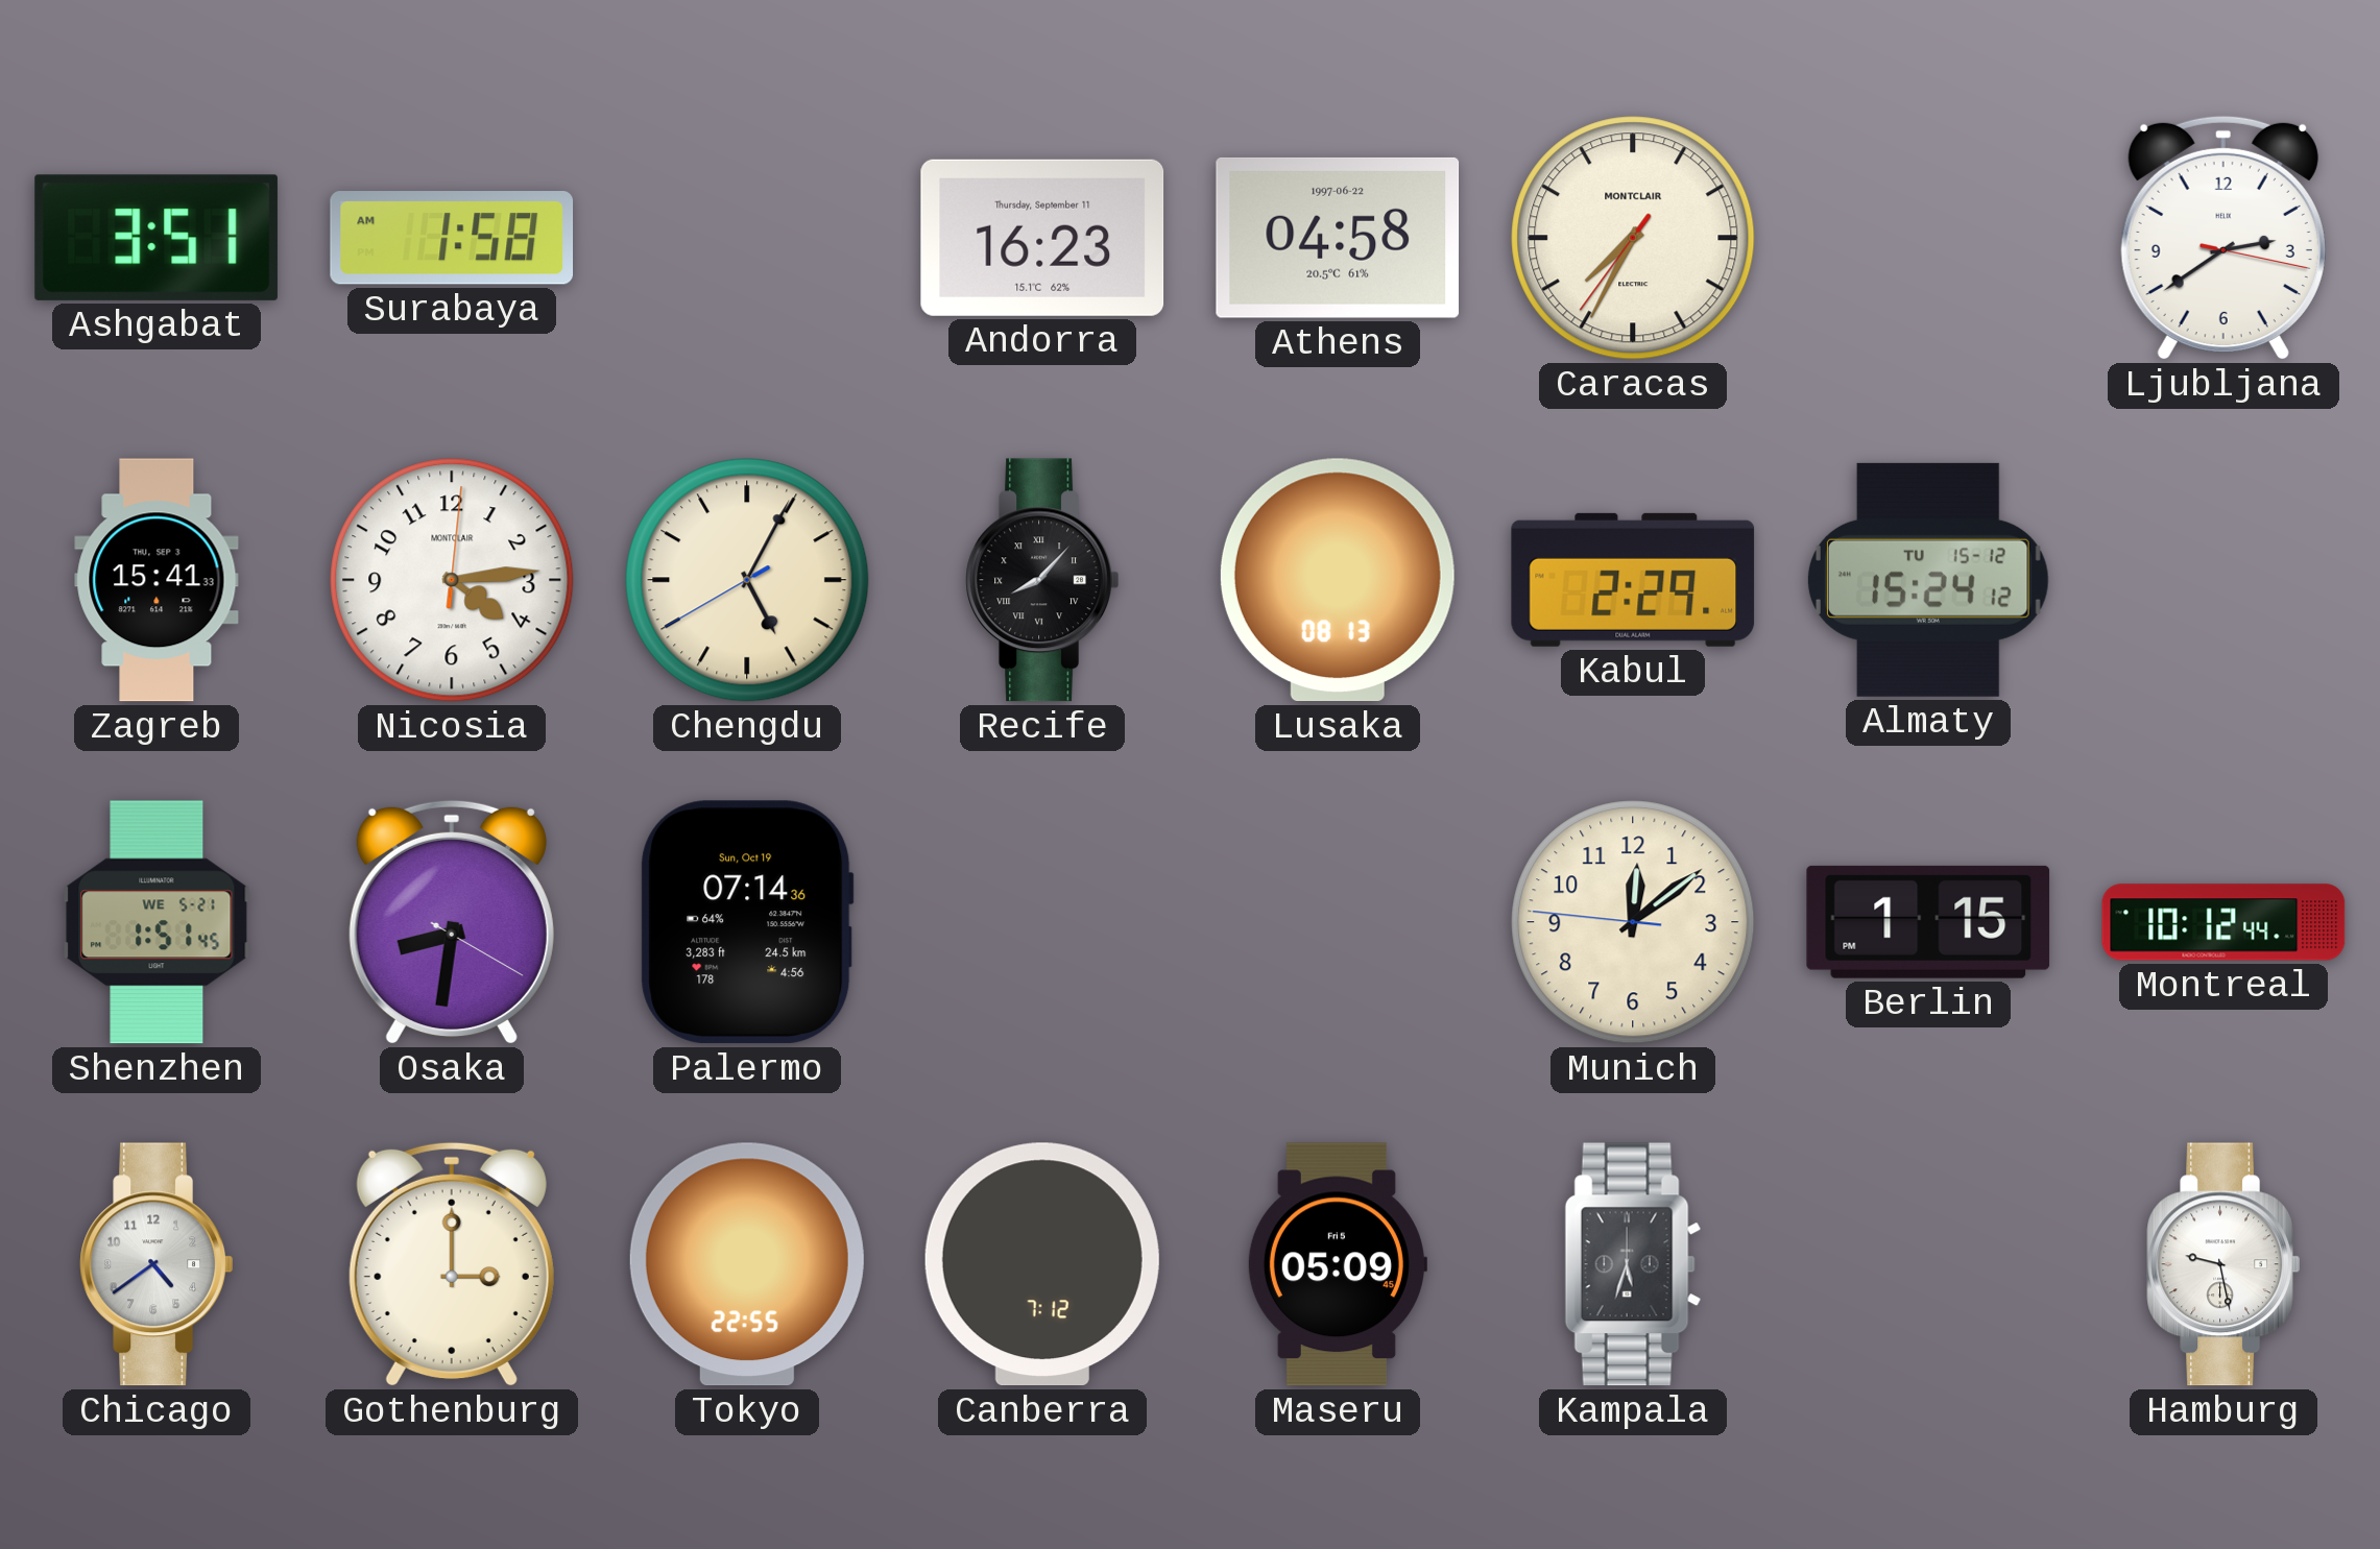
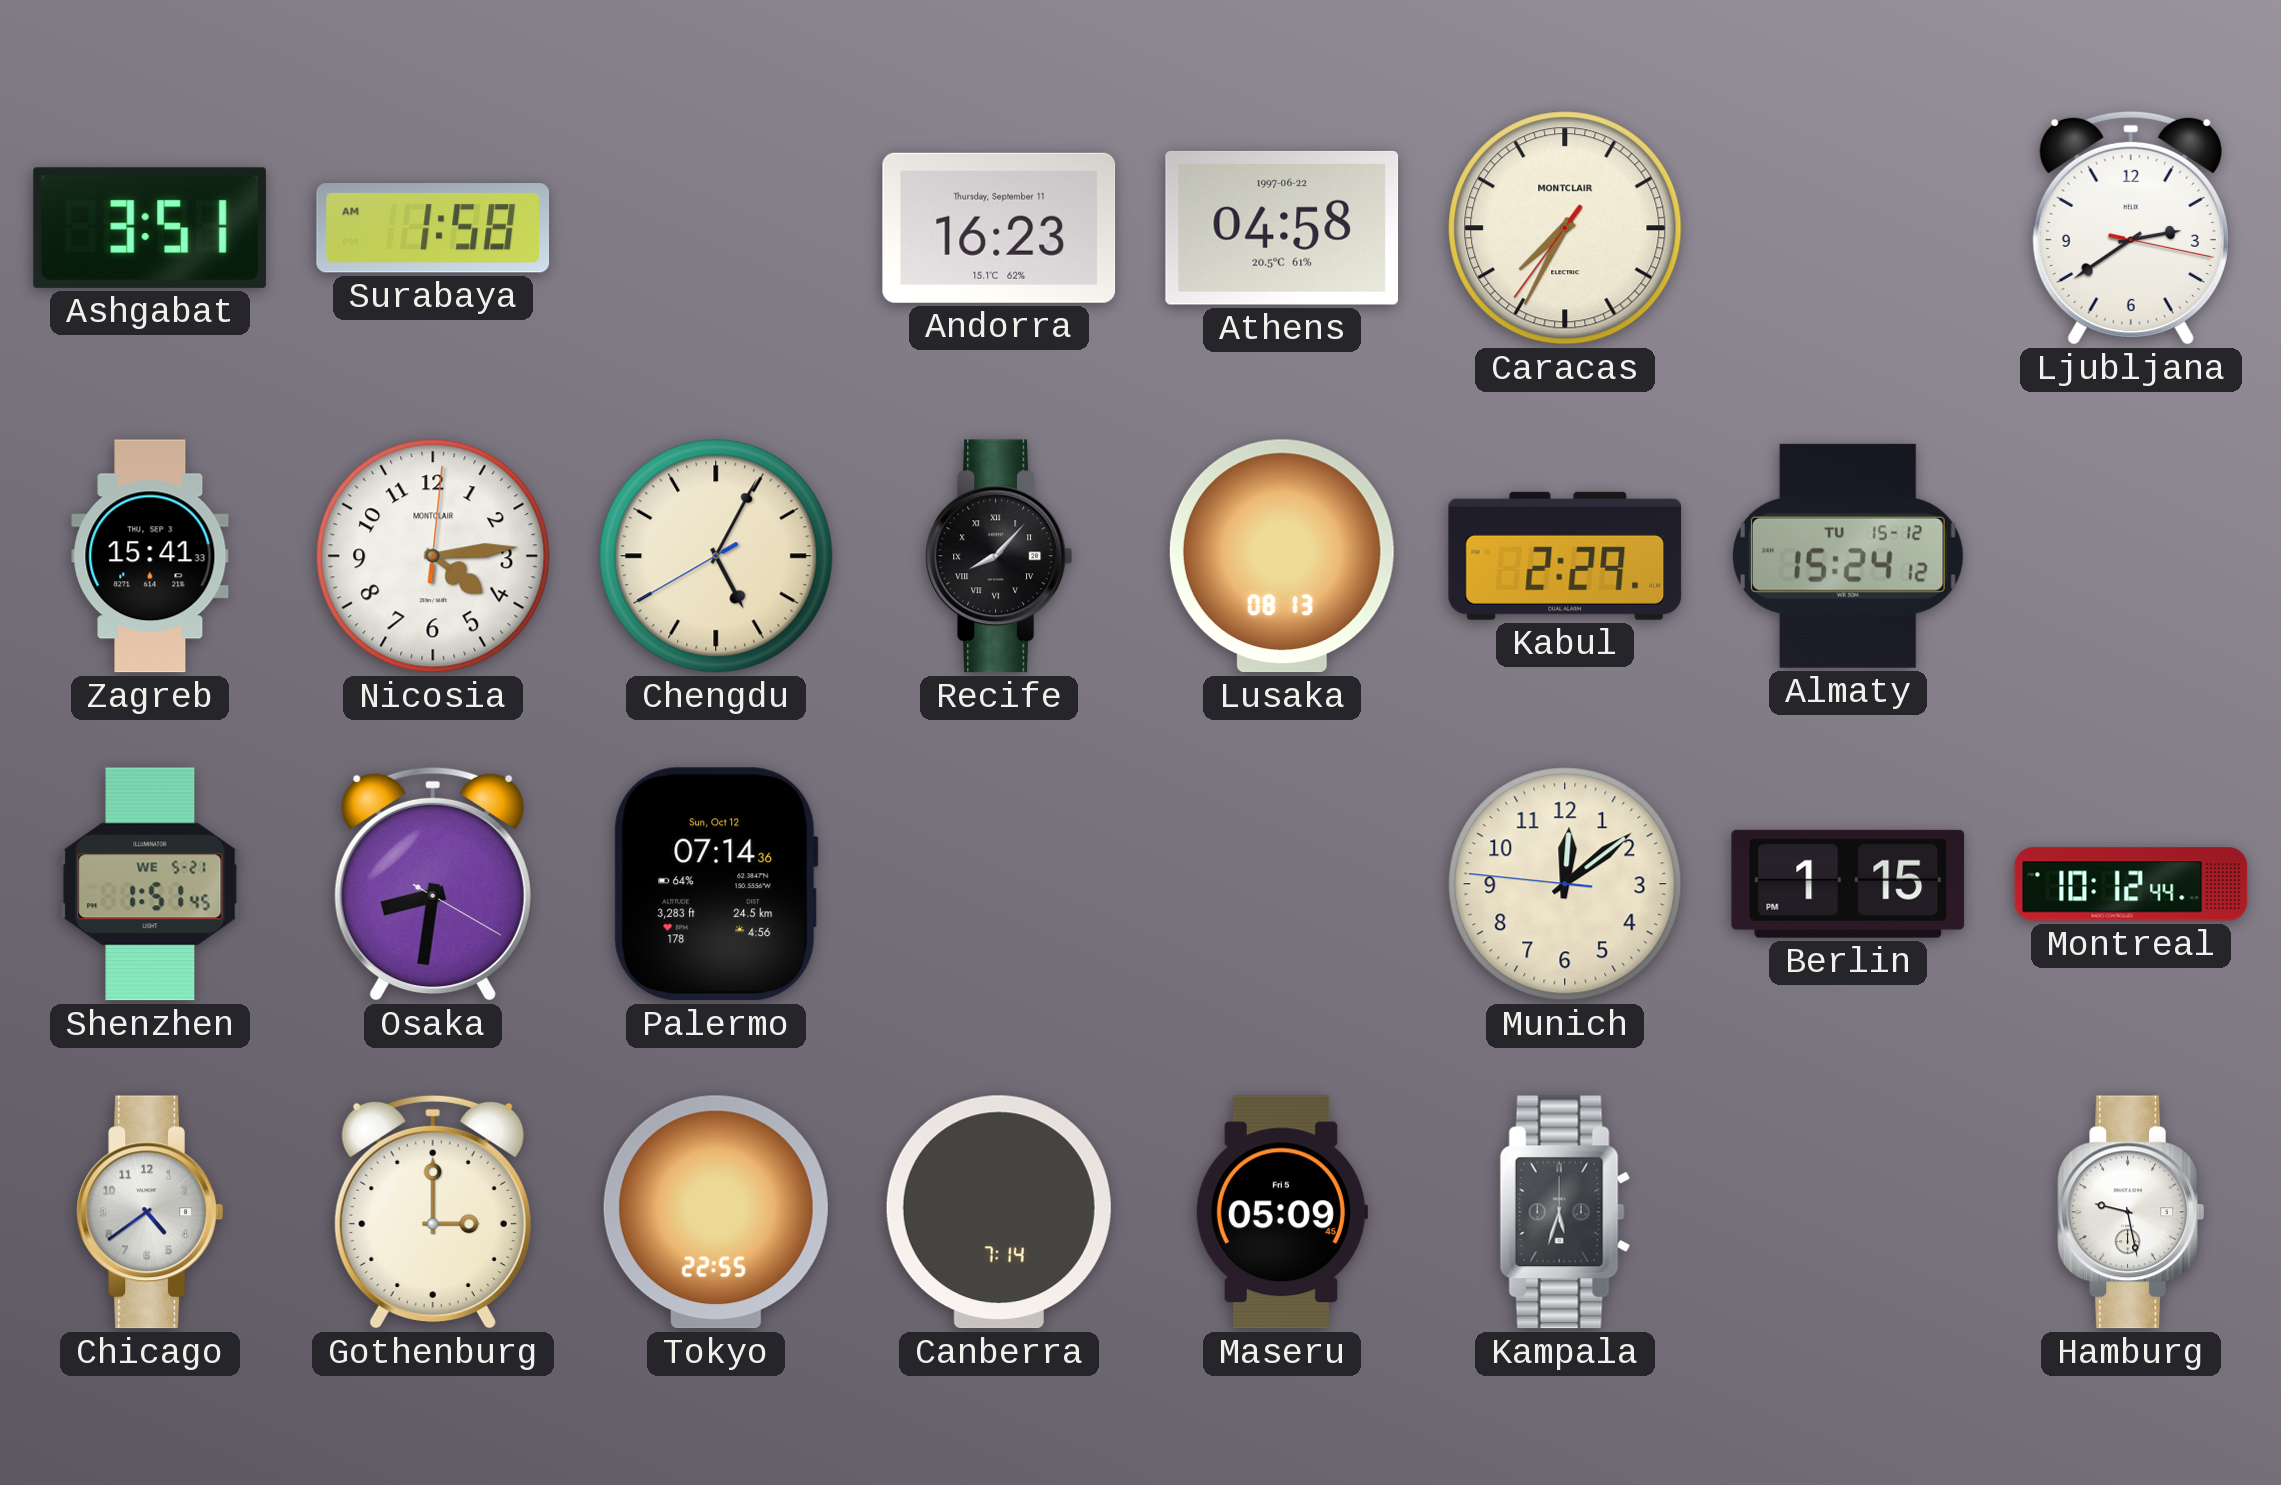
Palermo date: Sun, Oct 19 -> Sun, Oct 12
Canberra: 7:12 -> 7:14
